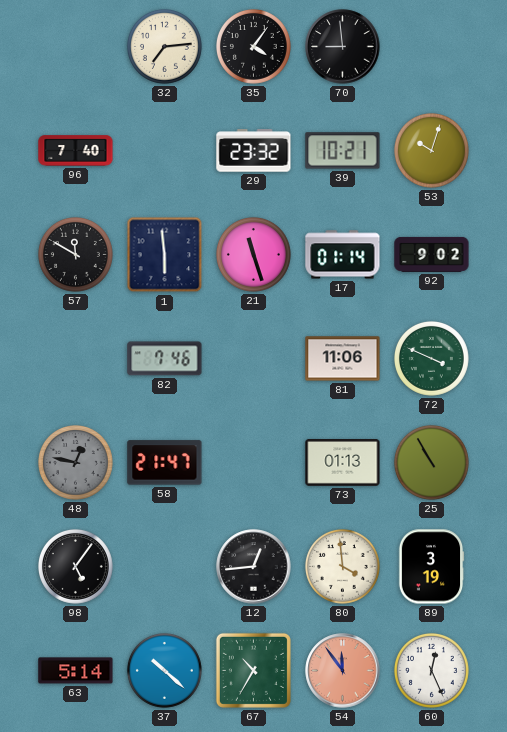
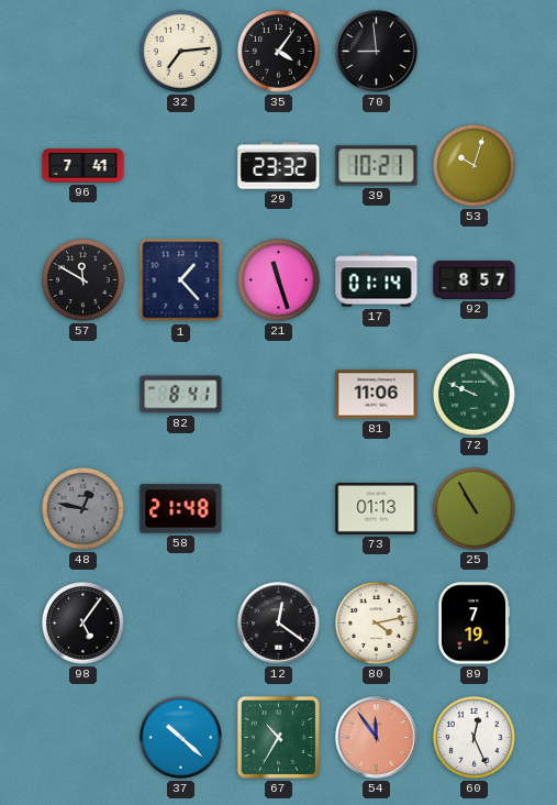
96: 7:40 -> 7:41
1: 5:59 -> 1:23
92: 9:02 -> 8:57
82: 7:46 -> 8:41
72: 3:49 -> 9:49
58: 21:47 -> 21:48
12: 12:44 -> 12:21
80: 3:59 -> 4:13
89: 3:19 -> 7:19
63: 5:14 -> none
